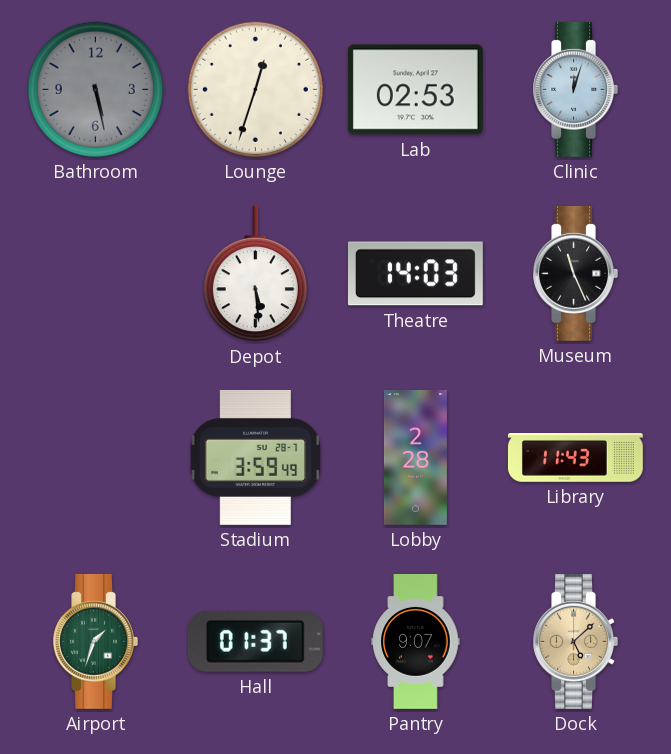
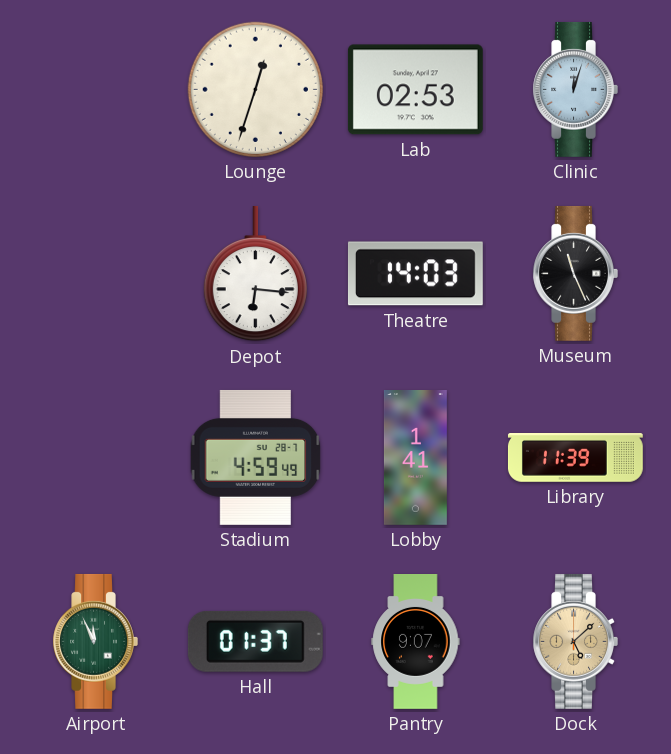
Bathroom: 5:28 -> none
Depot: 5:29 -> 6:16
Stadium: 3:59 -> 4:59
Lobby: 2:28 -> 1:41
Library: 11:43 -> 11:39
Airport: 1:33 -> 11:56
